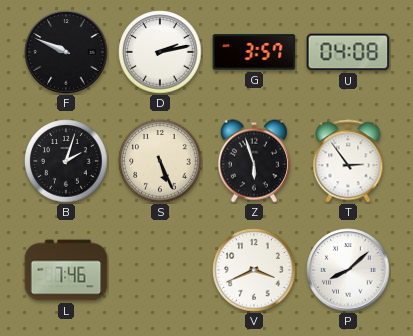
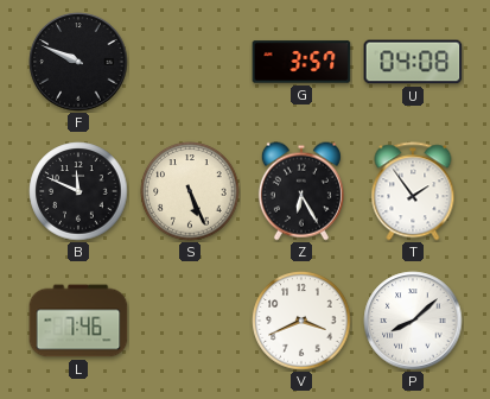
D: 2:13 -> none
B: 2:03 -> 11:49
Z: 5:57 -> 6:25
T: 2:54 -> 1:54
